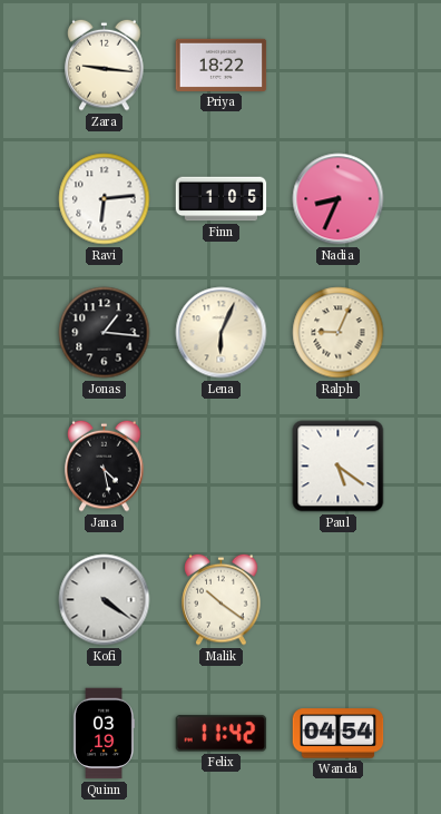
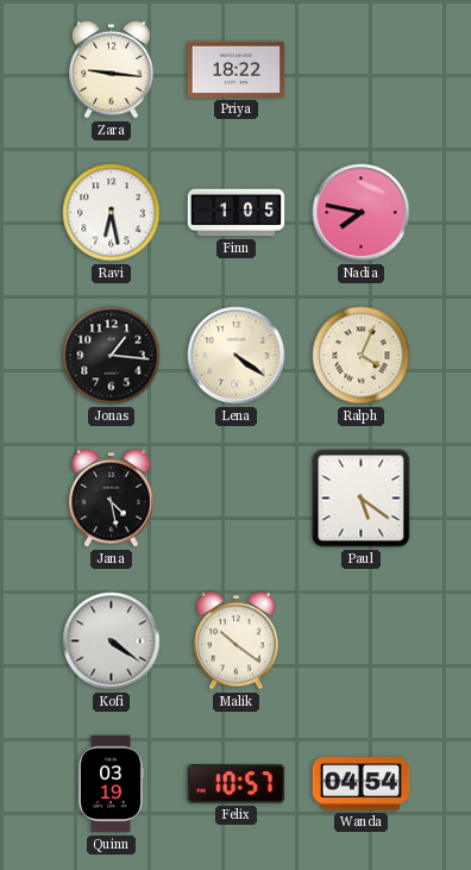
Ravi: 6:14 -> 6:28
Nadia: 8:34 -> 7:47
Lena: 6:04 -> 4:21
Ralph: 9:04 -> 4:04
Felix: 11:42 -> 10:57
